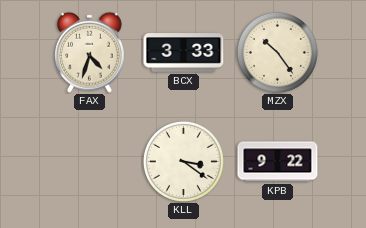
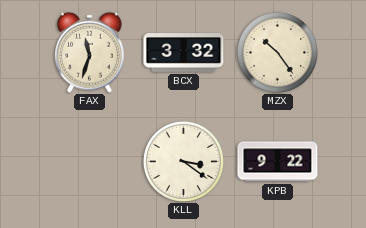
FAX: 4:33 -> 11:33
BCX: 3:33 -> 3:32
